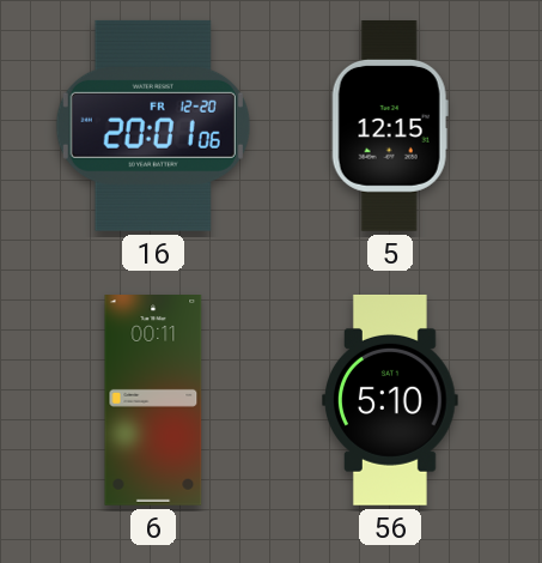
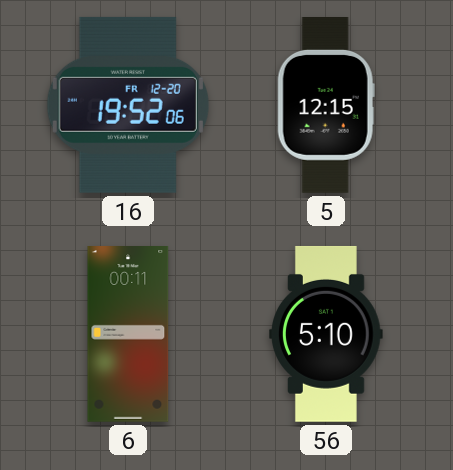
16: 20:01 -> 19:52
